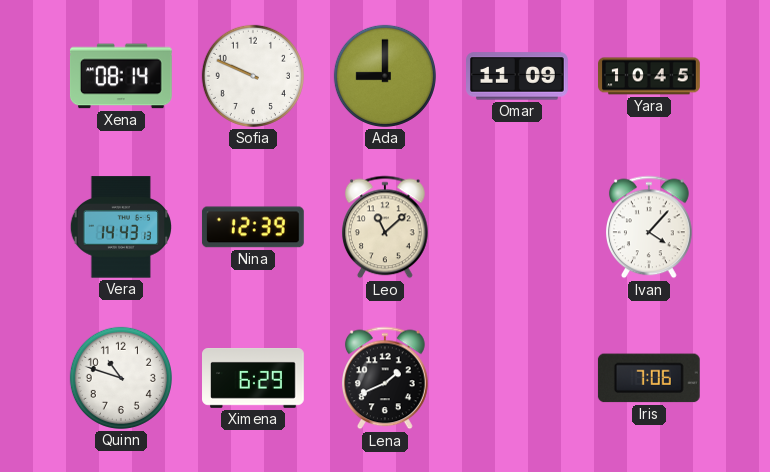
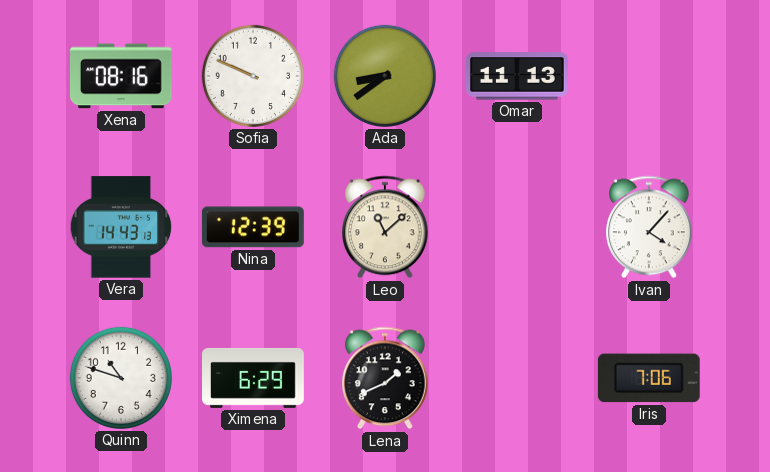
Xena: 08:14 -> 08:16
Ada: 9:00 -> 8:39
Omar: 11:09 -> 11:13
Yara: 10:45 -> none
